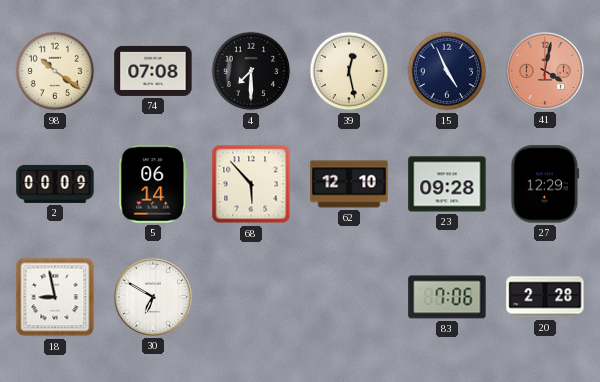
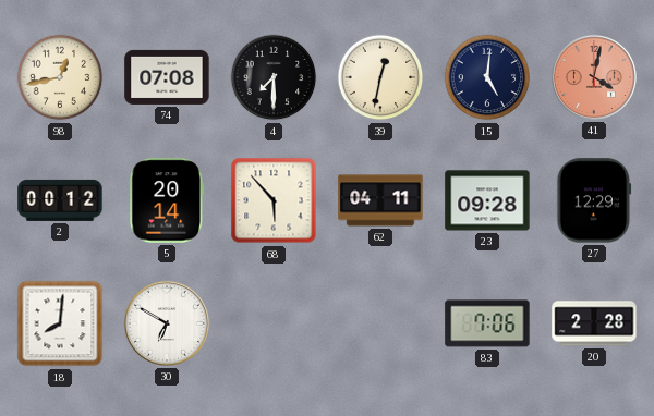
98: 10:21 -> 12:43
39: 12:28 -> 12:32
15: 4:56 -> 5:01
2: 00:09 -> 00:12
5: 06:14 -> 20:14
62: 12:10 -> 04:11
18: 8:58 -> 8:01
